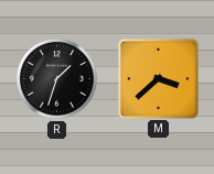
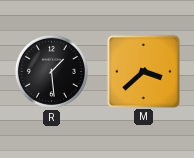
R: 1:33 -> 1:29
